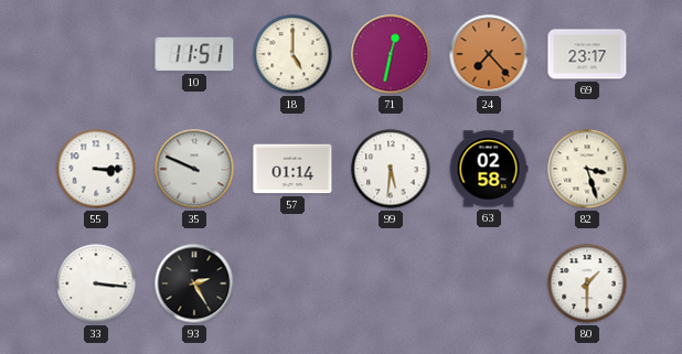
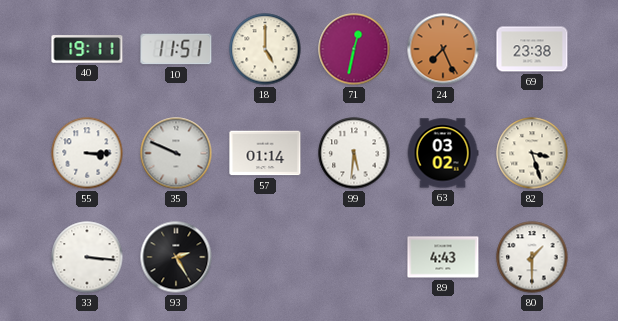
40: none -> 19:11
24: 7:23 -> 7:26
69: 23:17 -> 23:38
63: 02:58 -> 03:02
89: none -> 4:43
